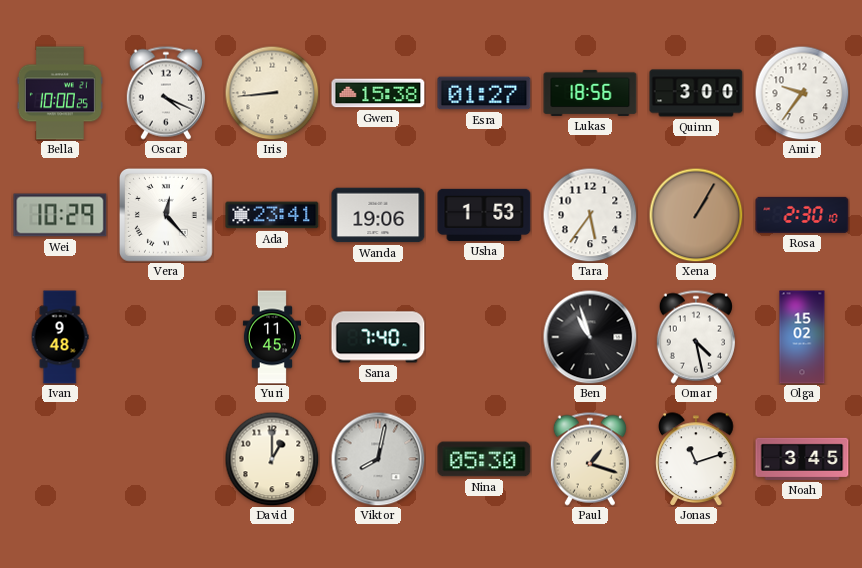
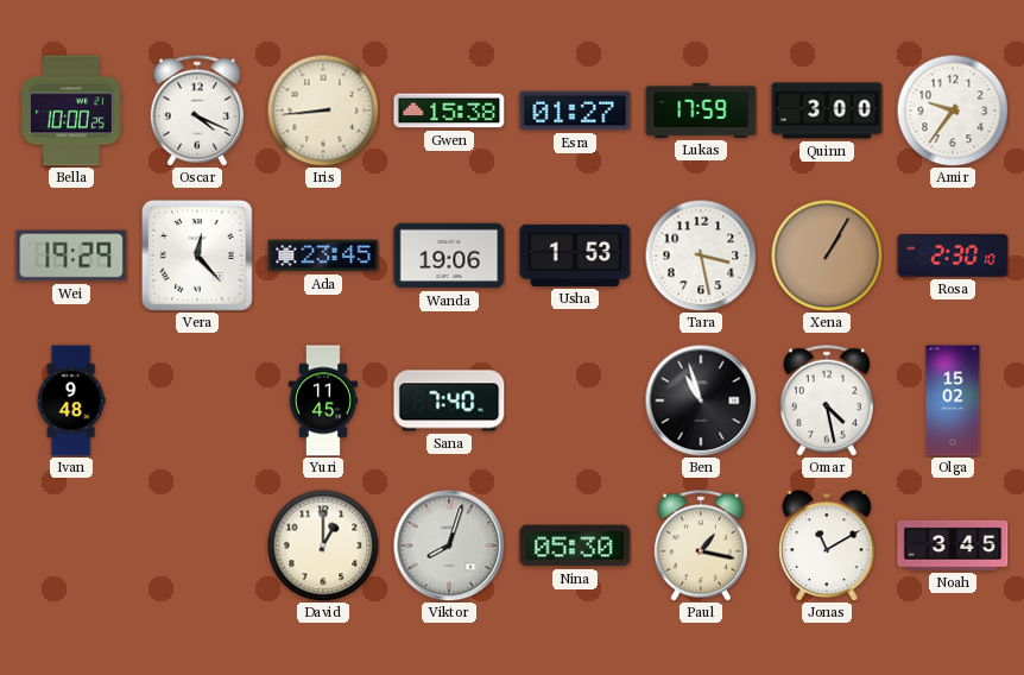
Lukas: 18:56 -> 17:59
Wei: 10:29 -> 19:29
Ada: 23:41 -> 23:45
Tara: 5:36 -> 3:28
Viktor: 8:02 -> 8:03
Paul: 1:18 -> 1:17
Jonas: 11:12 -> 11:10
